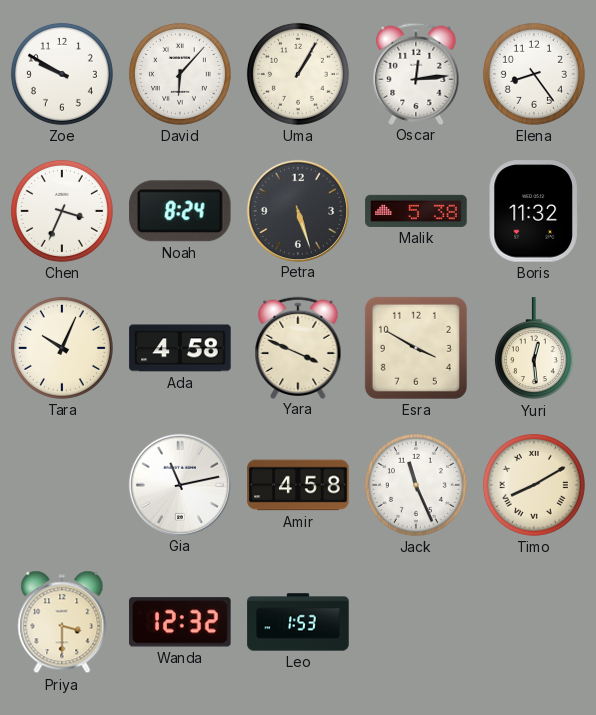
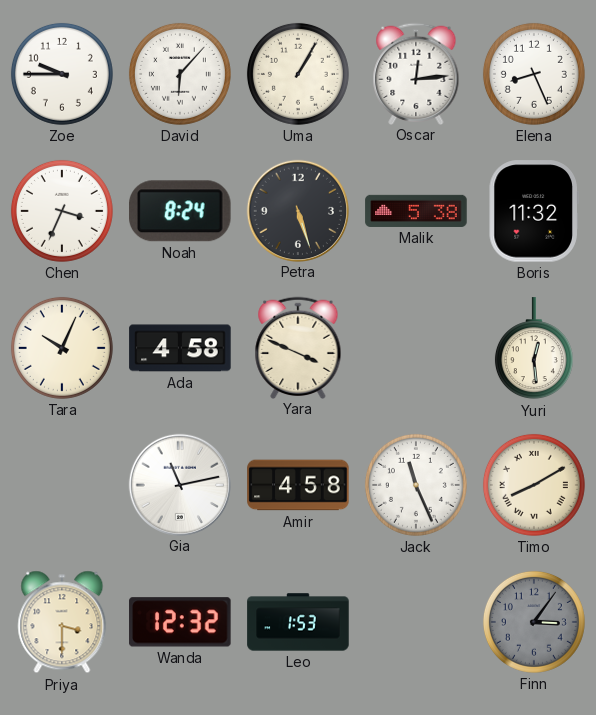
Zoe: 9:50 -> 9:45
Elena: 8:24 -> 8:26
Esra: 3:50 -> none
Finn: none -> 3:06
